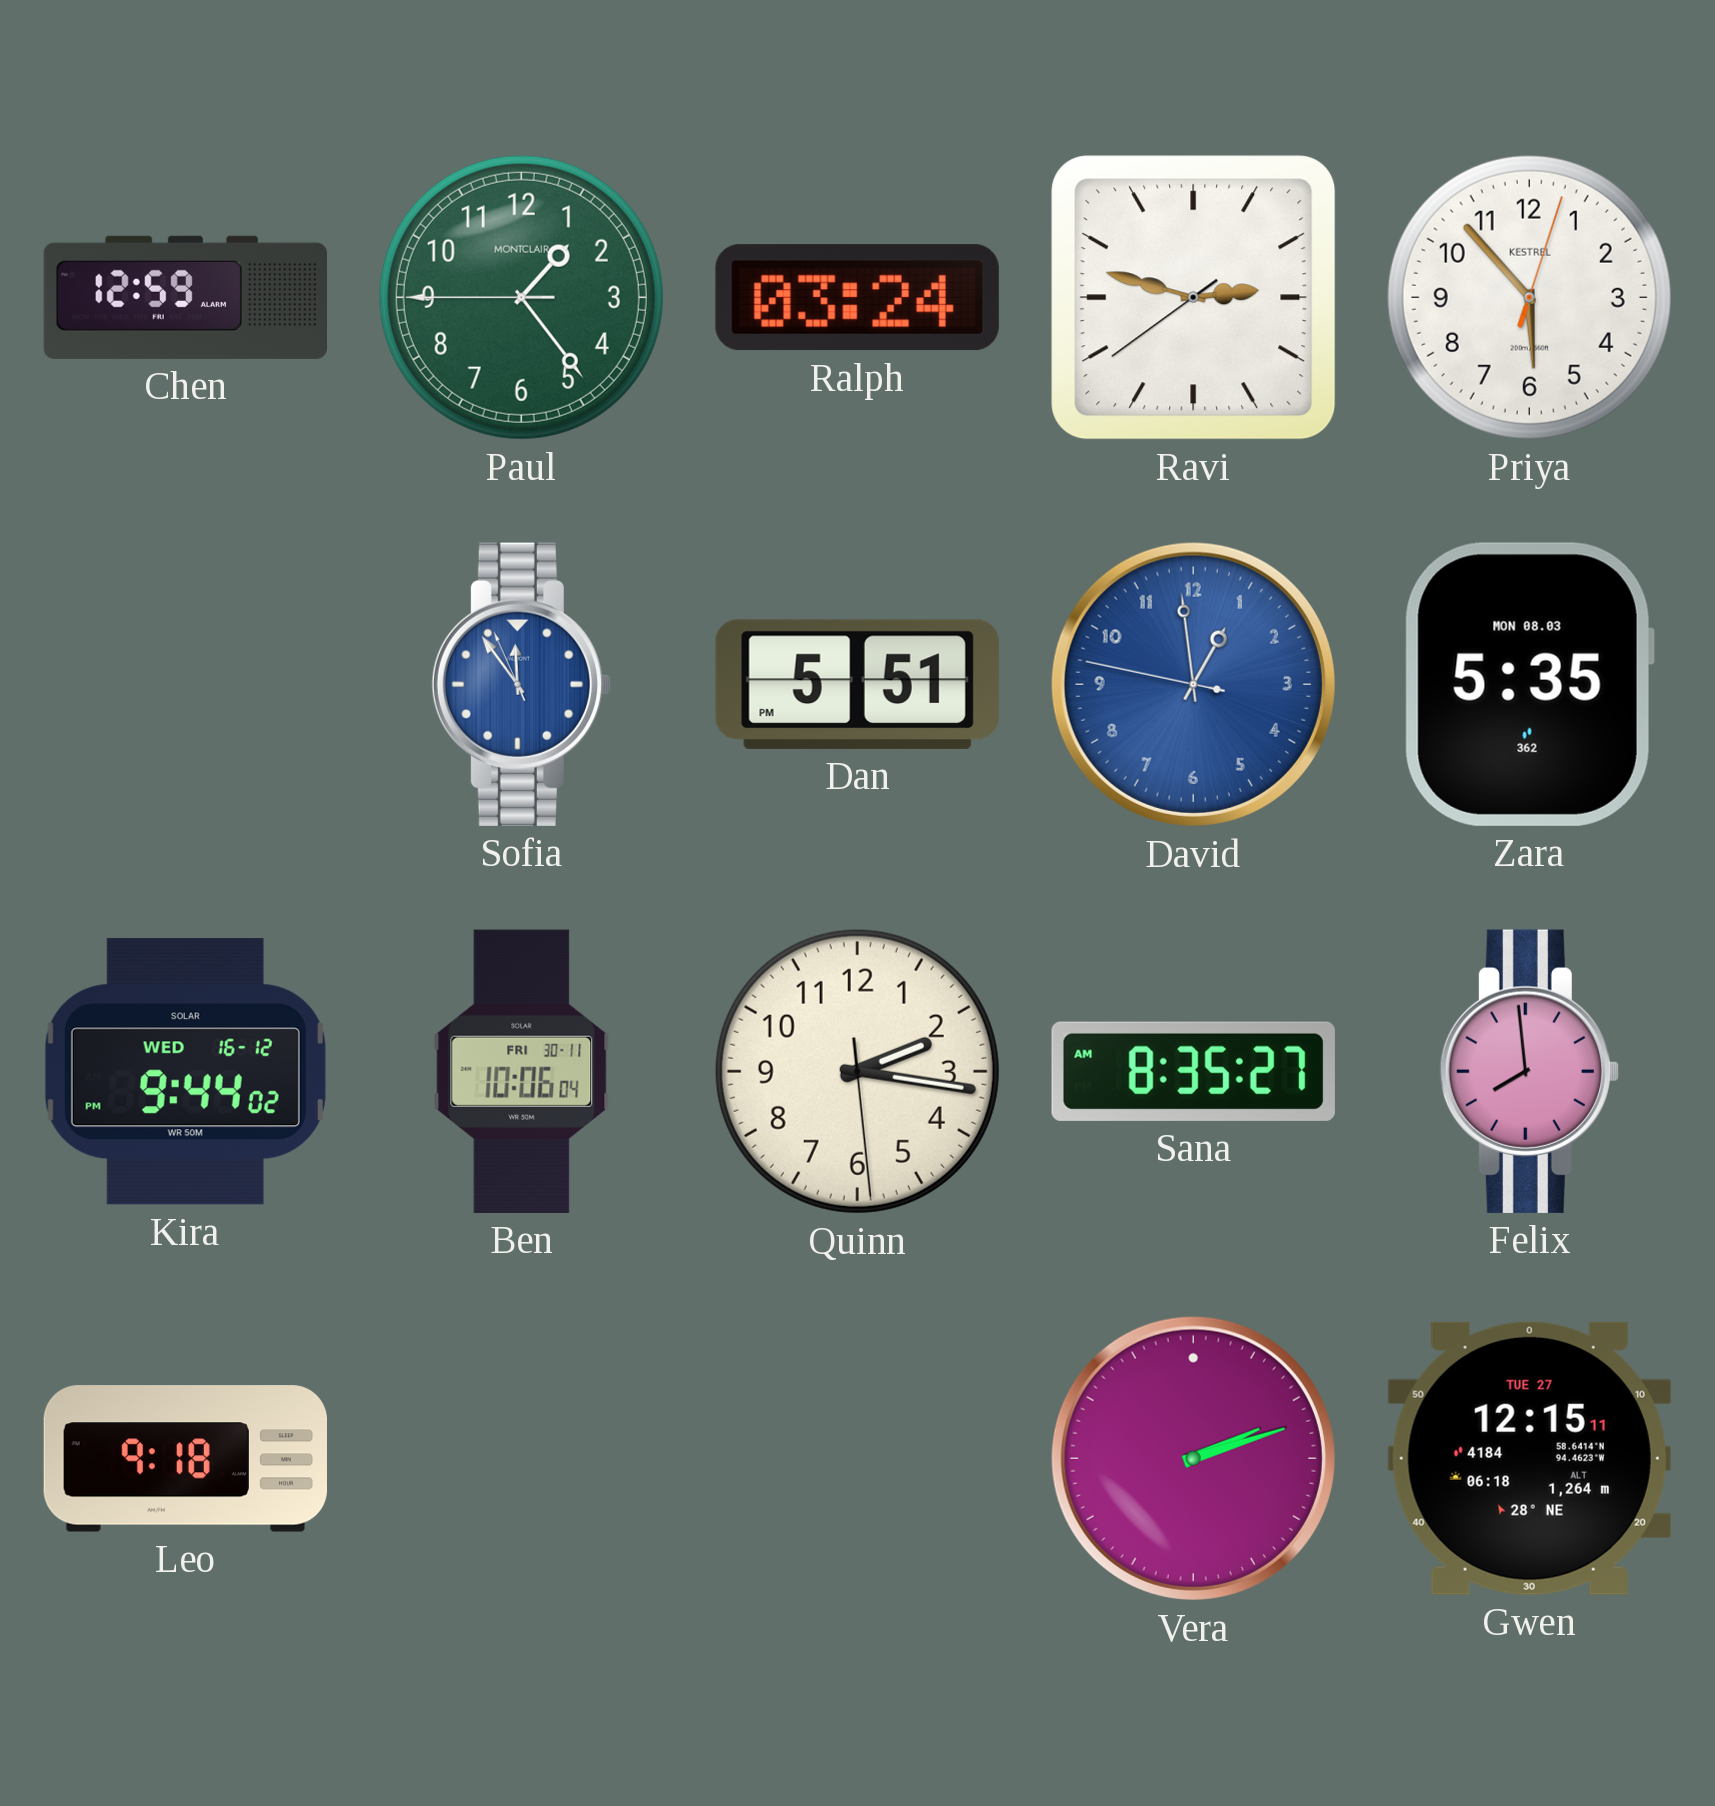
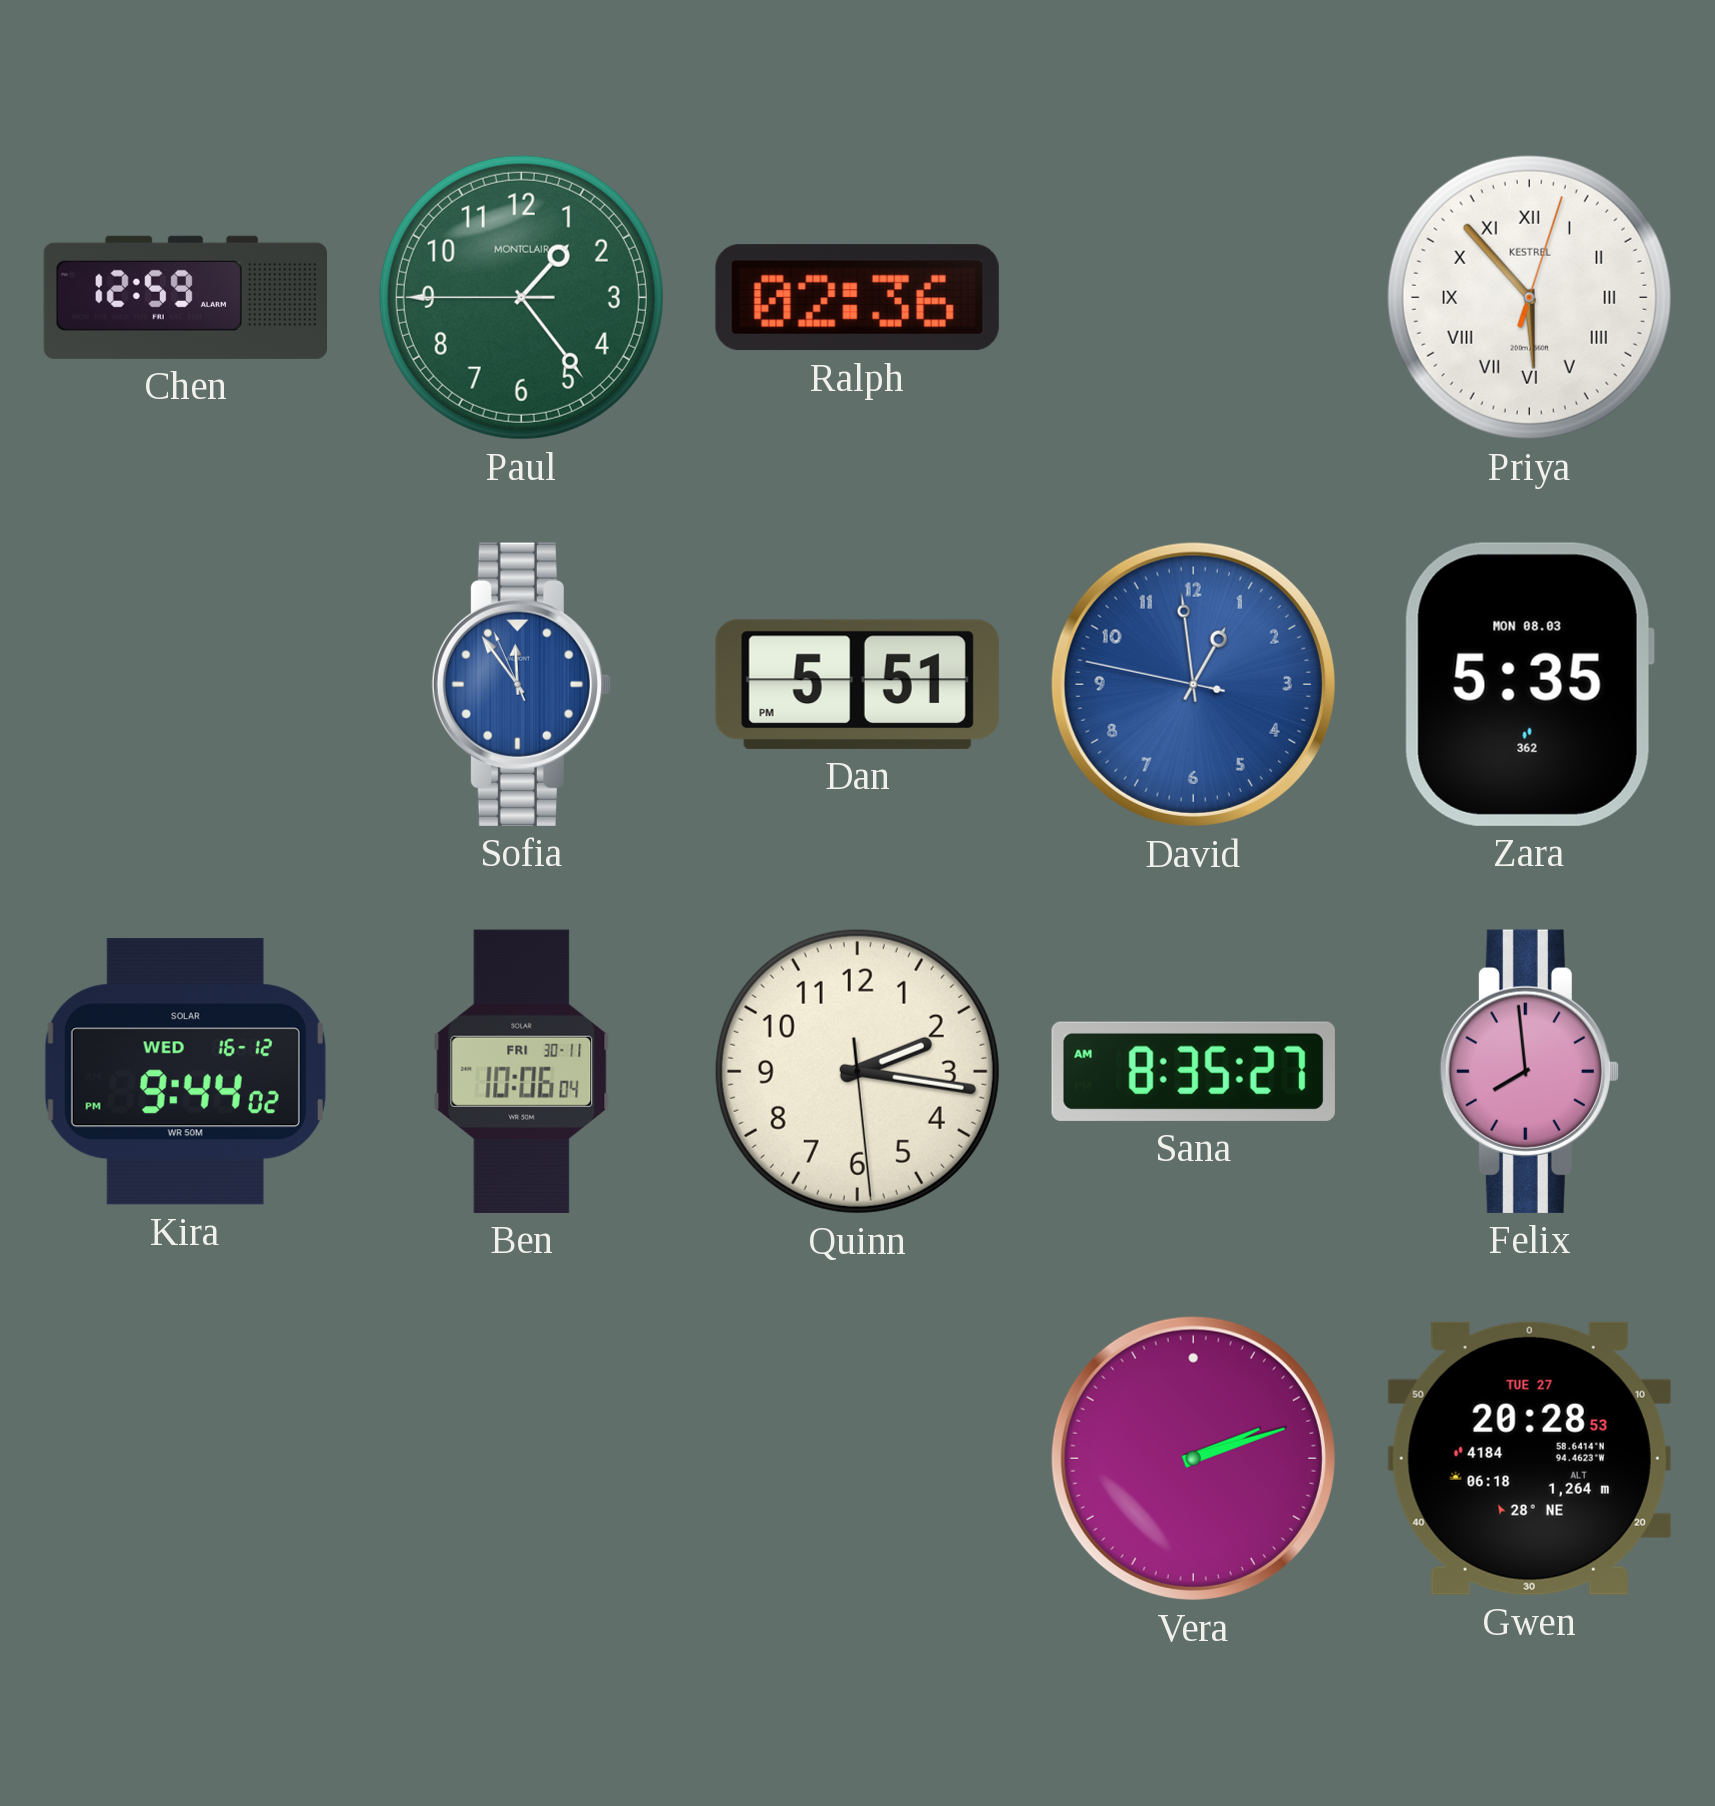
Ralph: 03:24 -> 02:36
Ravi: 2:47 -> none
Priya numerals: Arabic -> Roman
Leo: 9:18 -> none
Gwen: 12:15 -> 20:28
